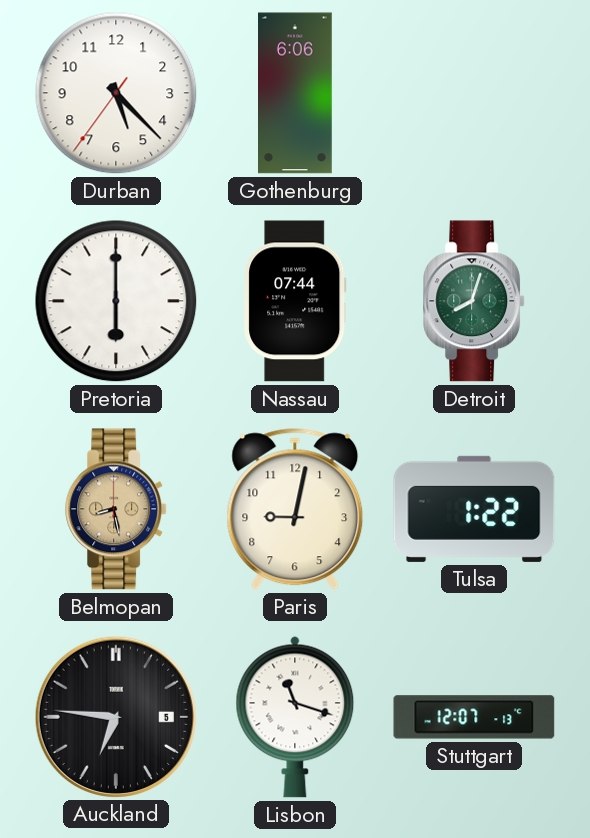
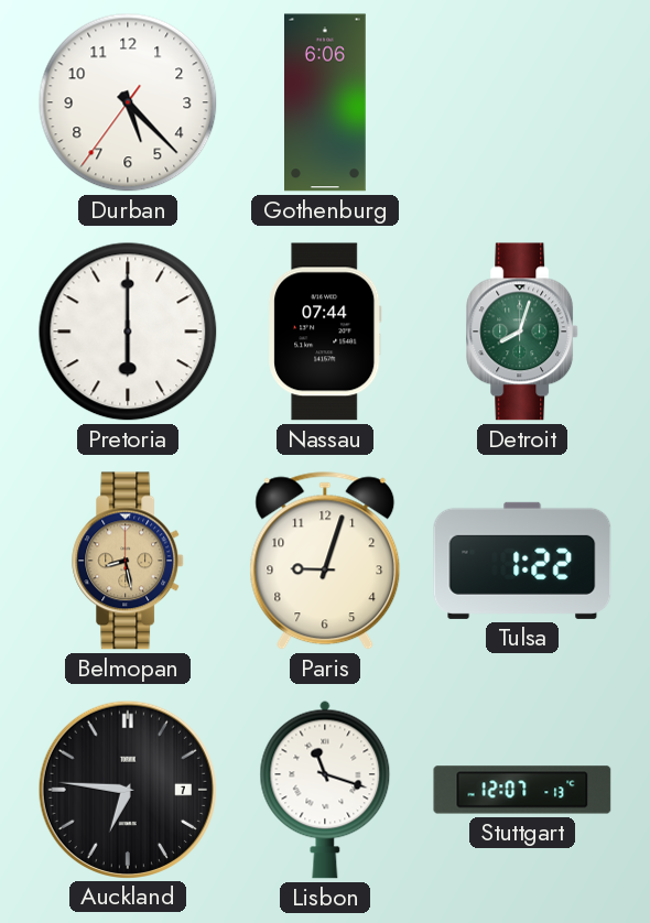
Paris: 9:02 -> 9:03
Auckland date: 5 -> 7
